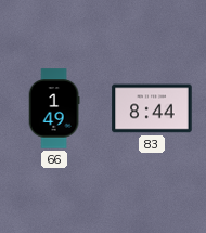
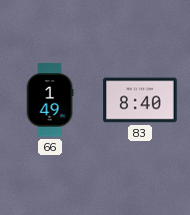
83: 8:44 -> 8:40
